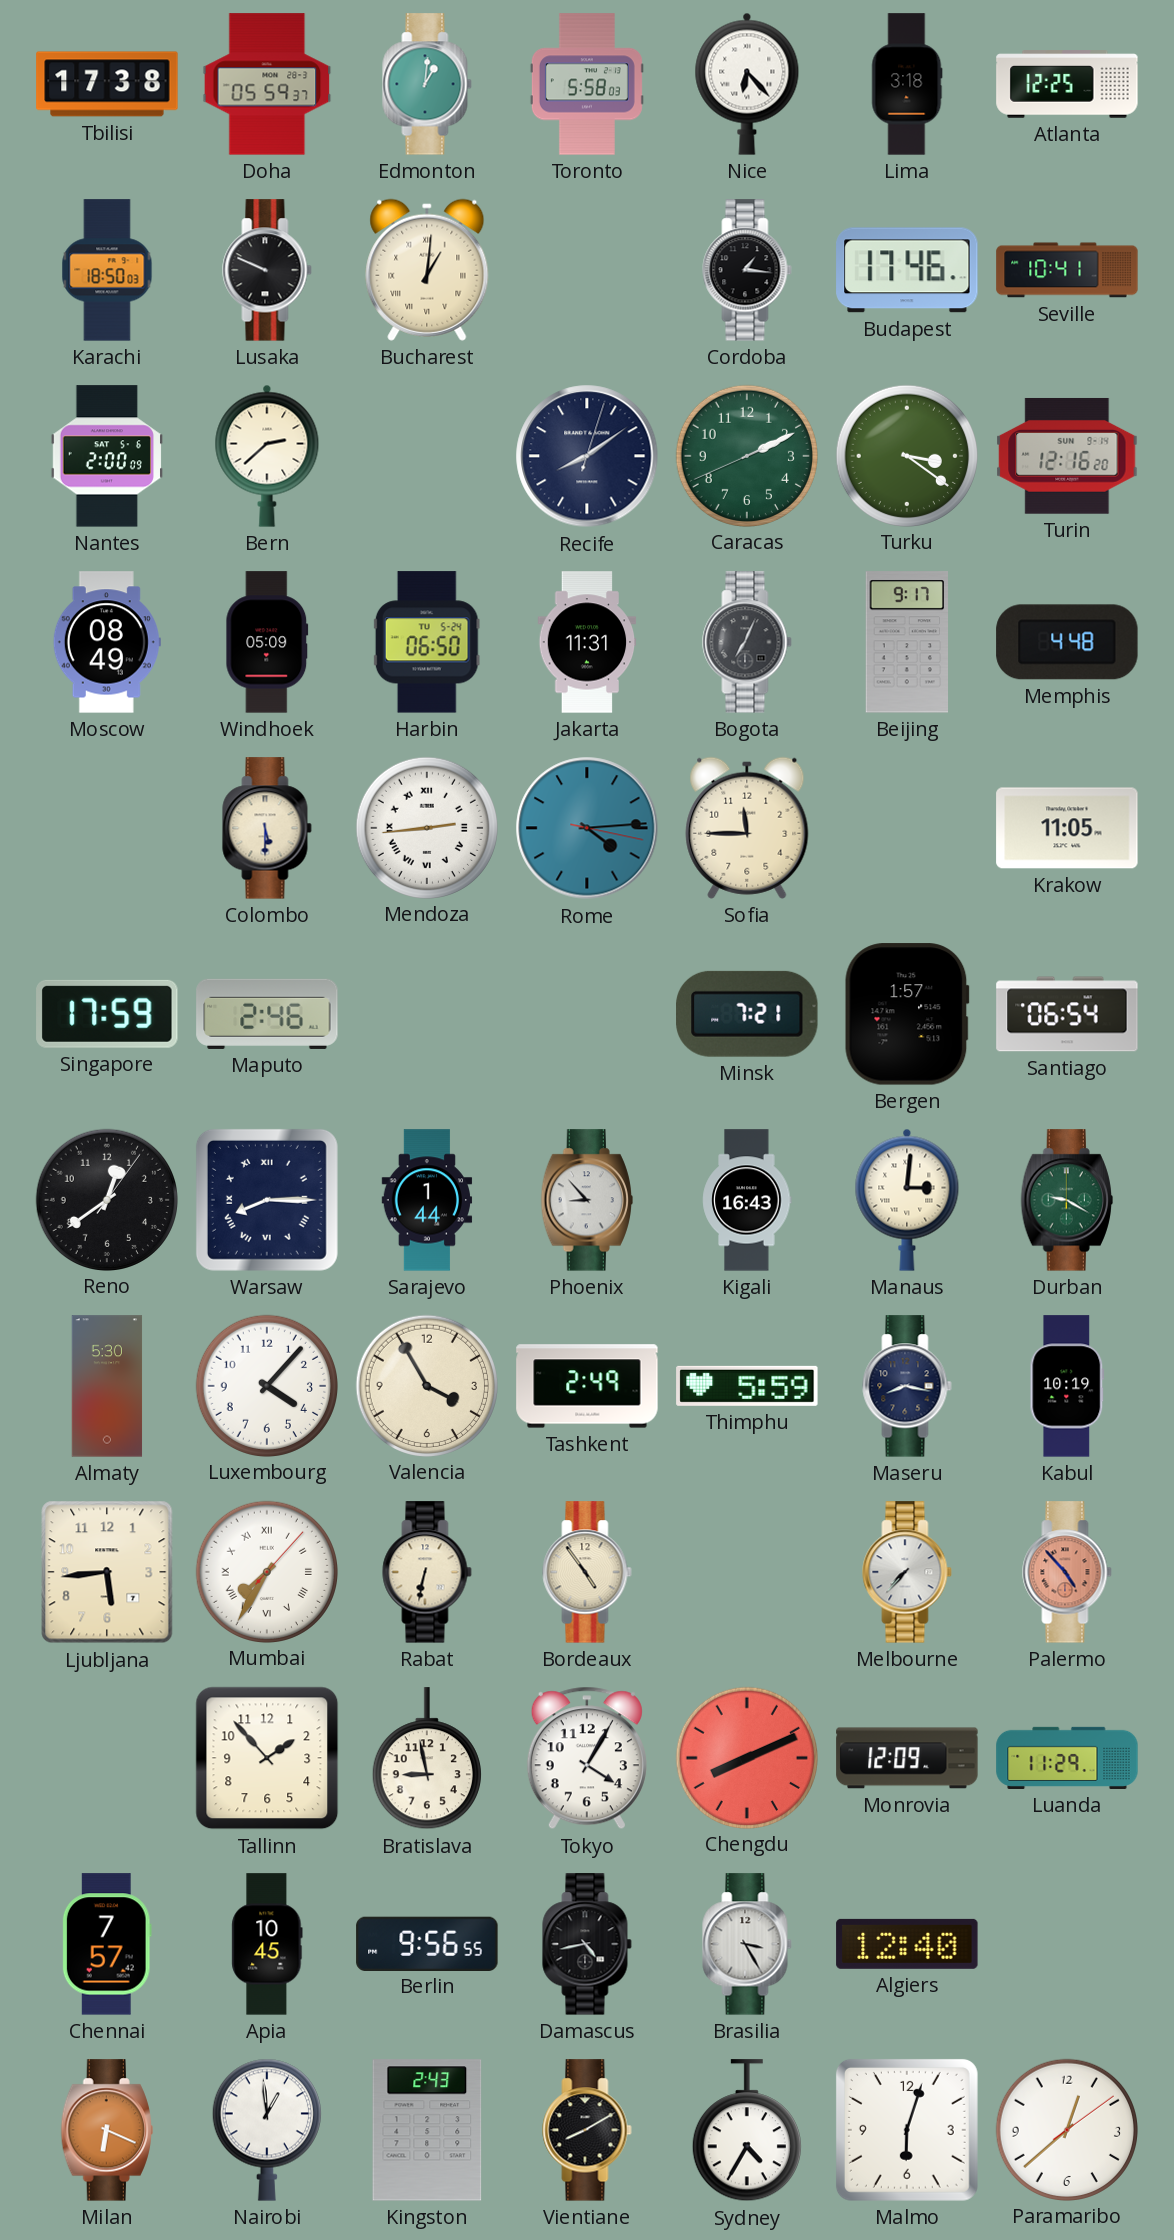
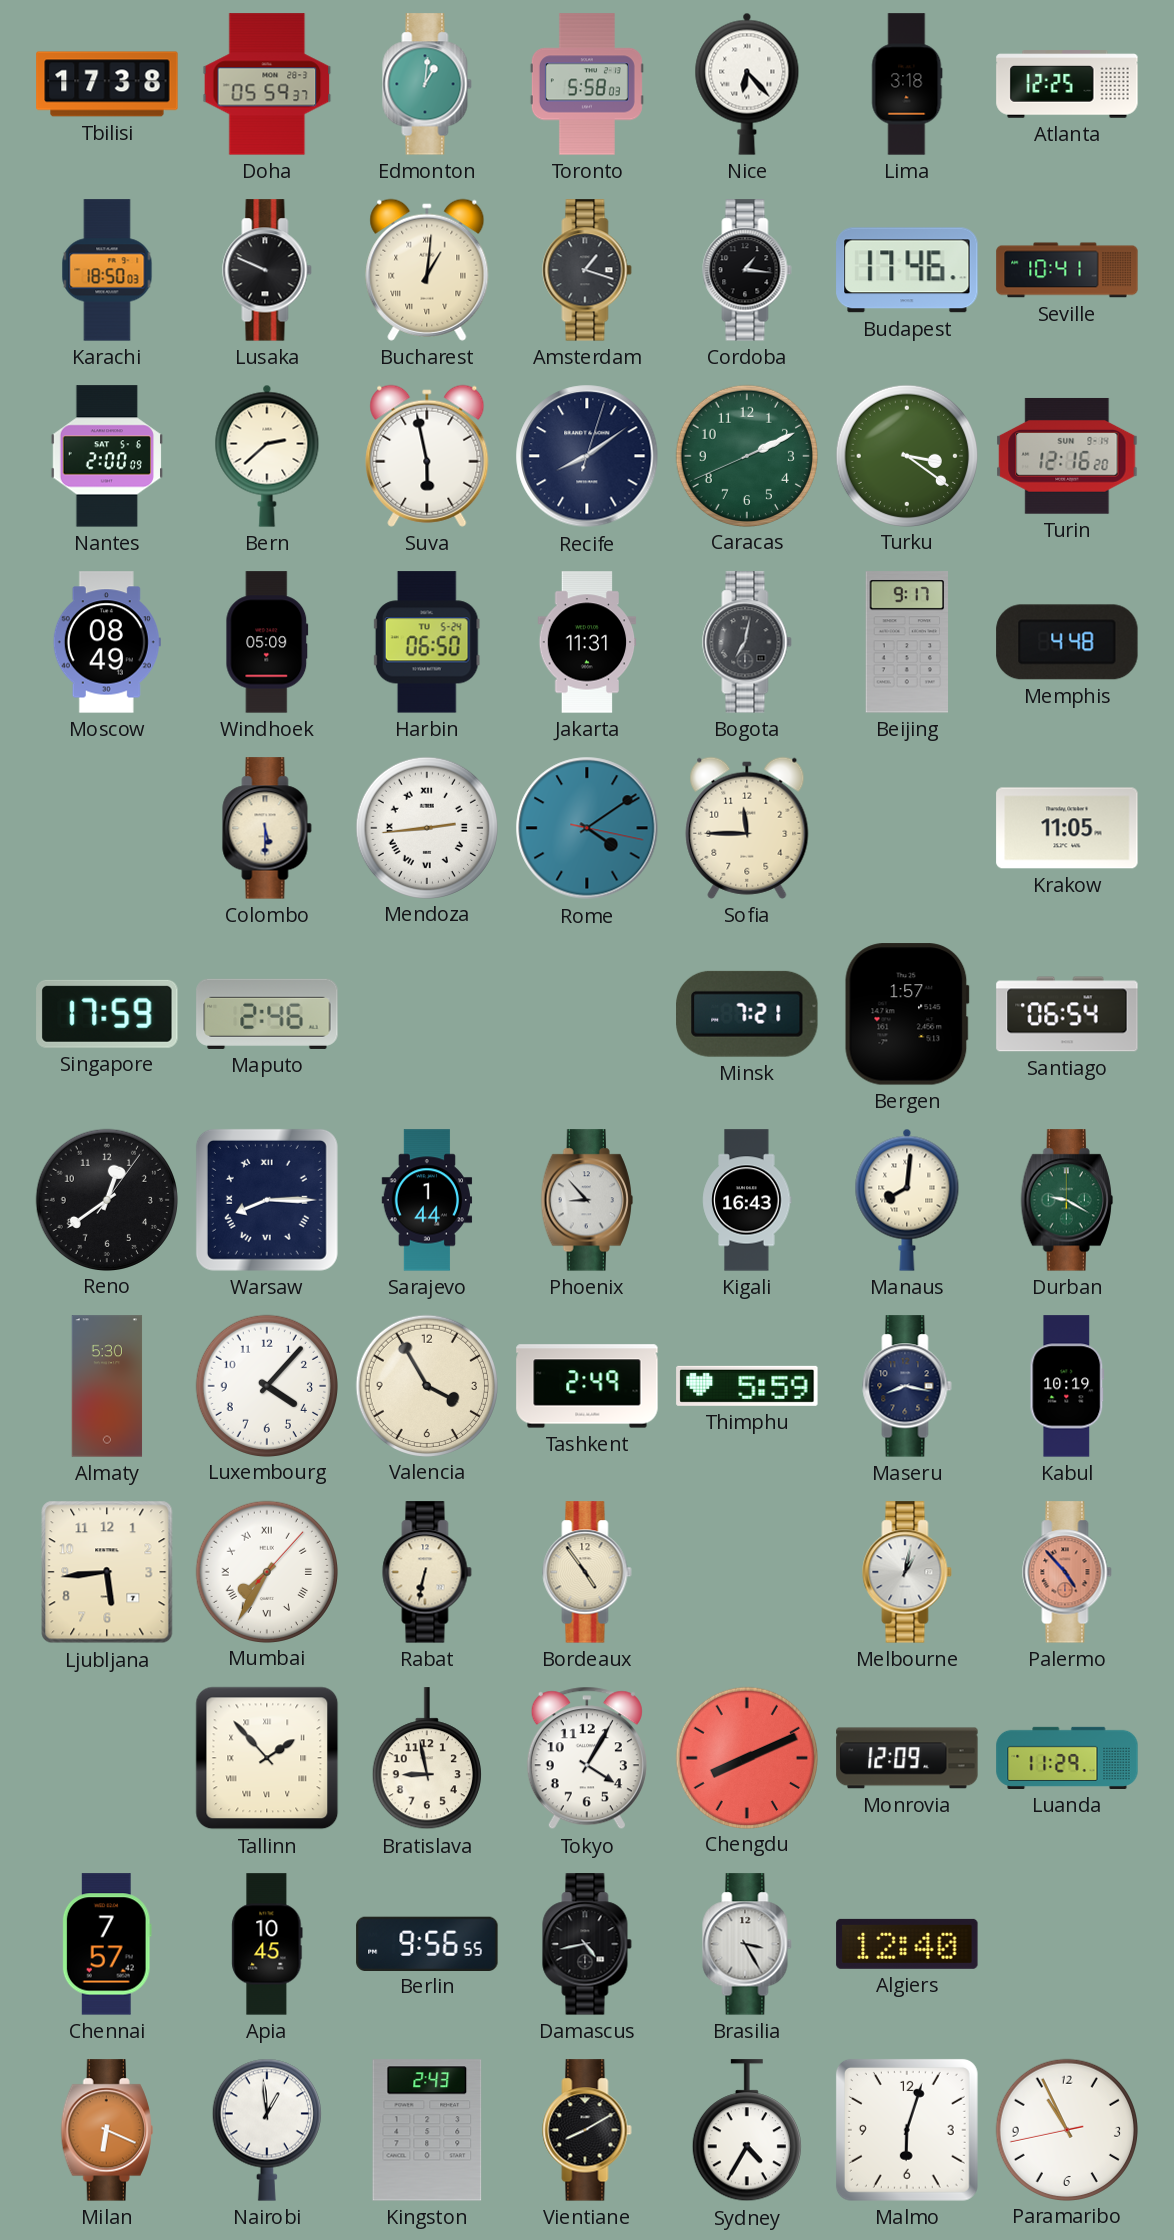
Amsterdam: none -> 1:18
Suva: none -> 5:58
Bogota: 7:04 -> 7:02
Rome: 4:14 -> 4:09
Manaus: 3:01 -> 8:01
Melbourne: 7:37 -> 1:02
Tallinn numerals: Arabic -> Roman
Paramaribo: 12:38 -> 10:55
